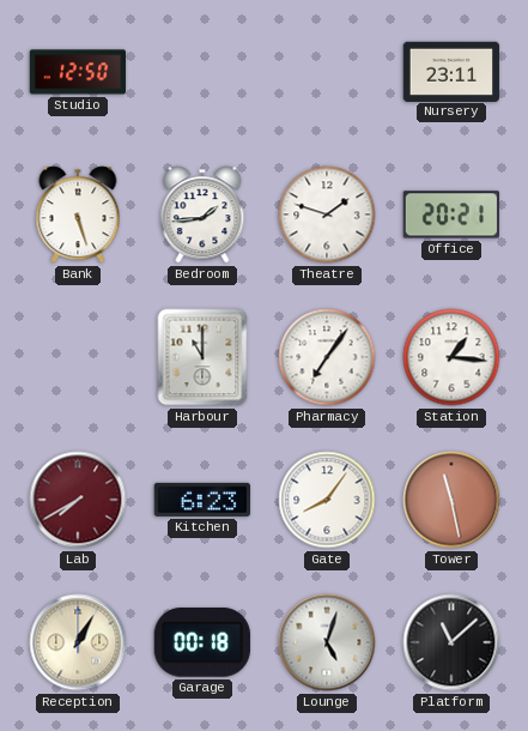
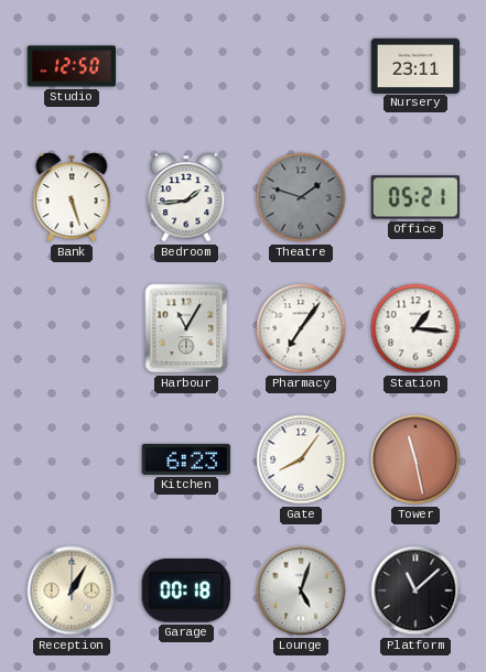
Theatre dial: white -> grey
Office: 20:21 -> 05:21
Harbour: 11:00 -> 11:05
Lab: 7:40 -> none
